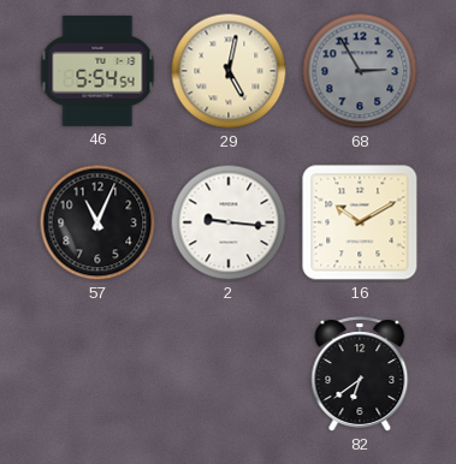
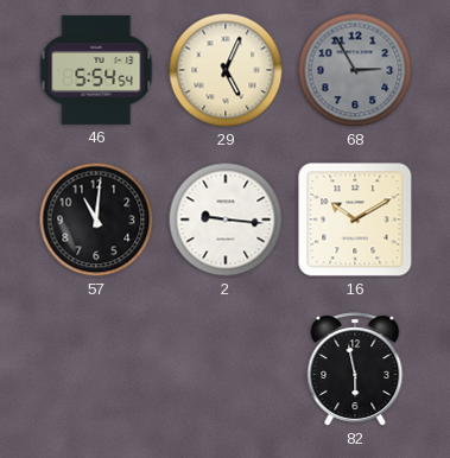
29: 5:02 -> 5:04
57: 11:04 -> 11:01
82: 6:39 -> 5:58
